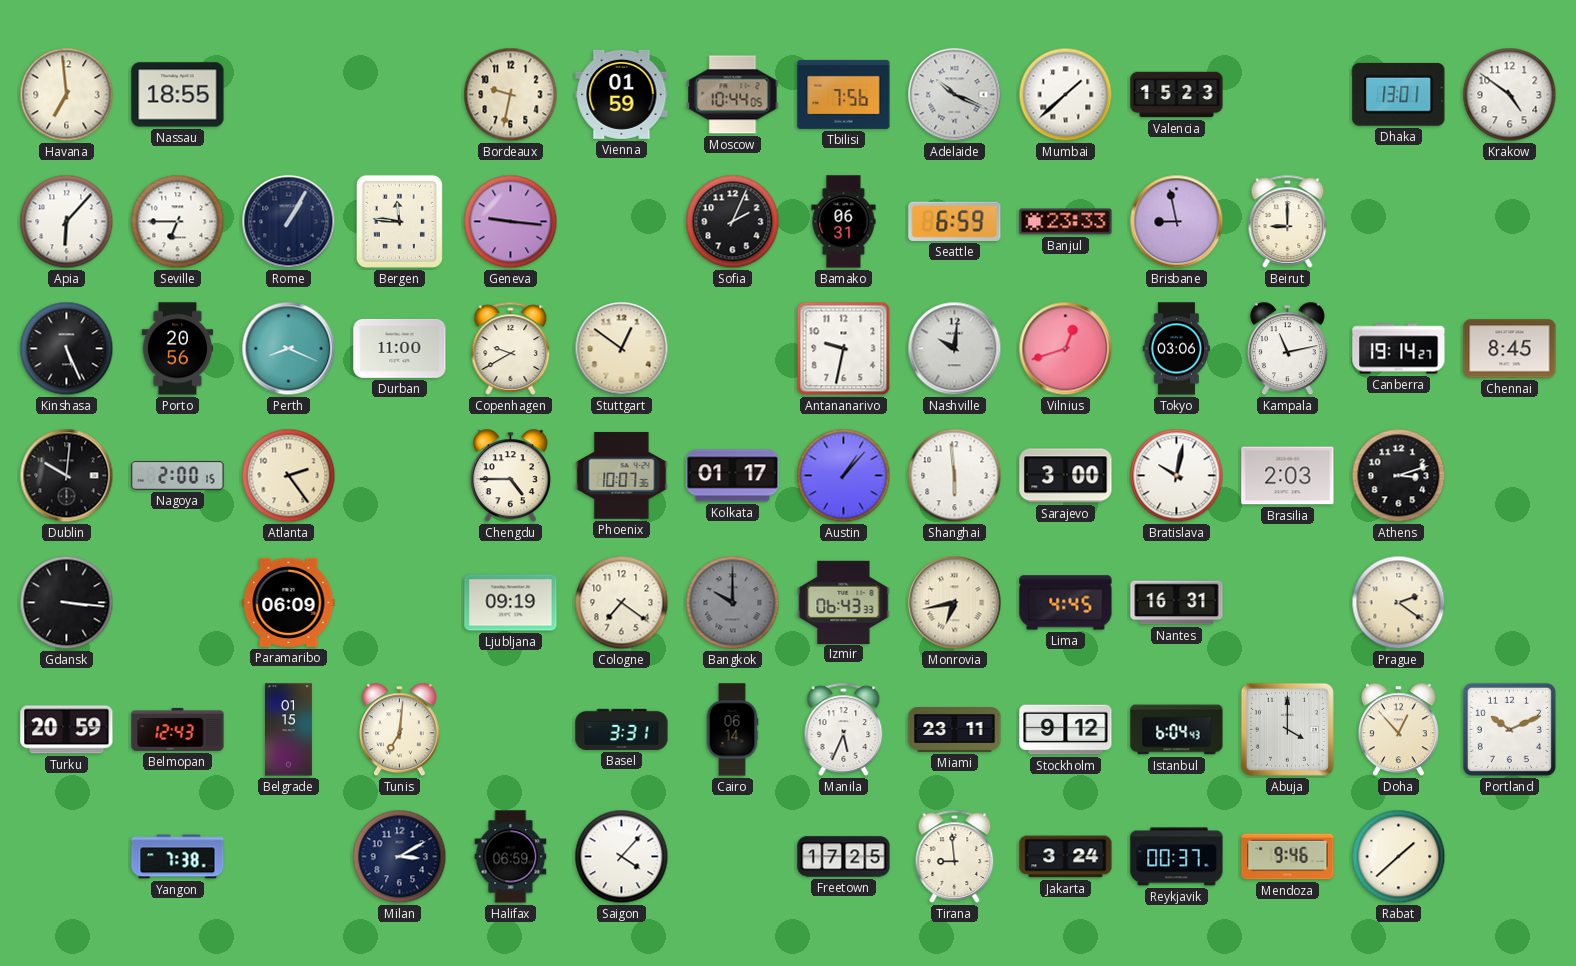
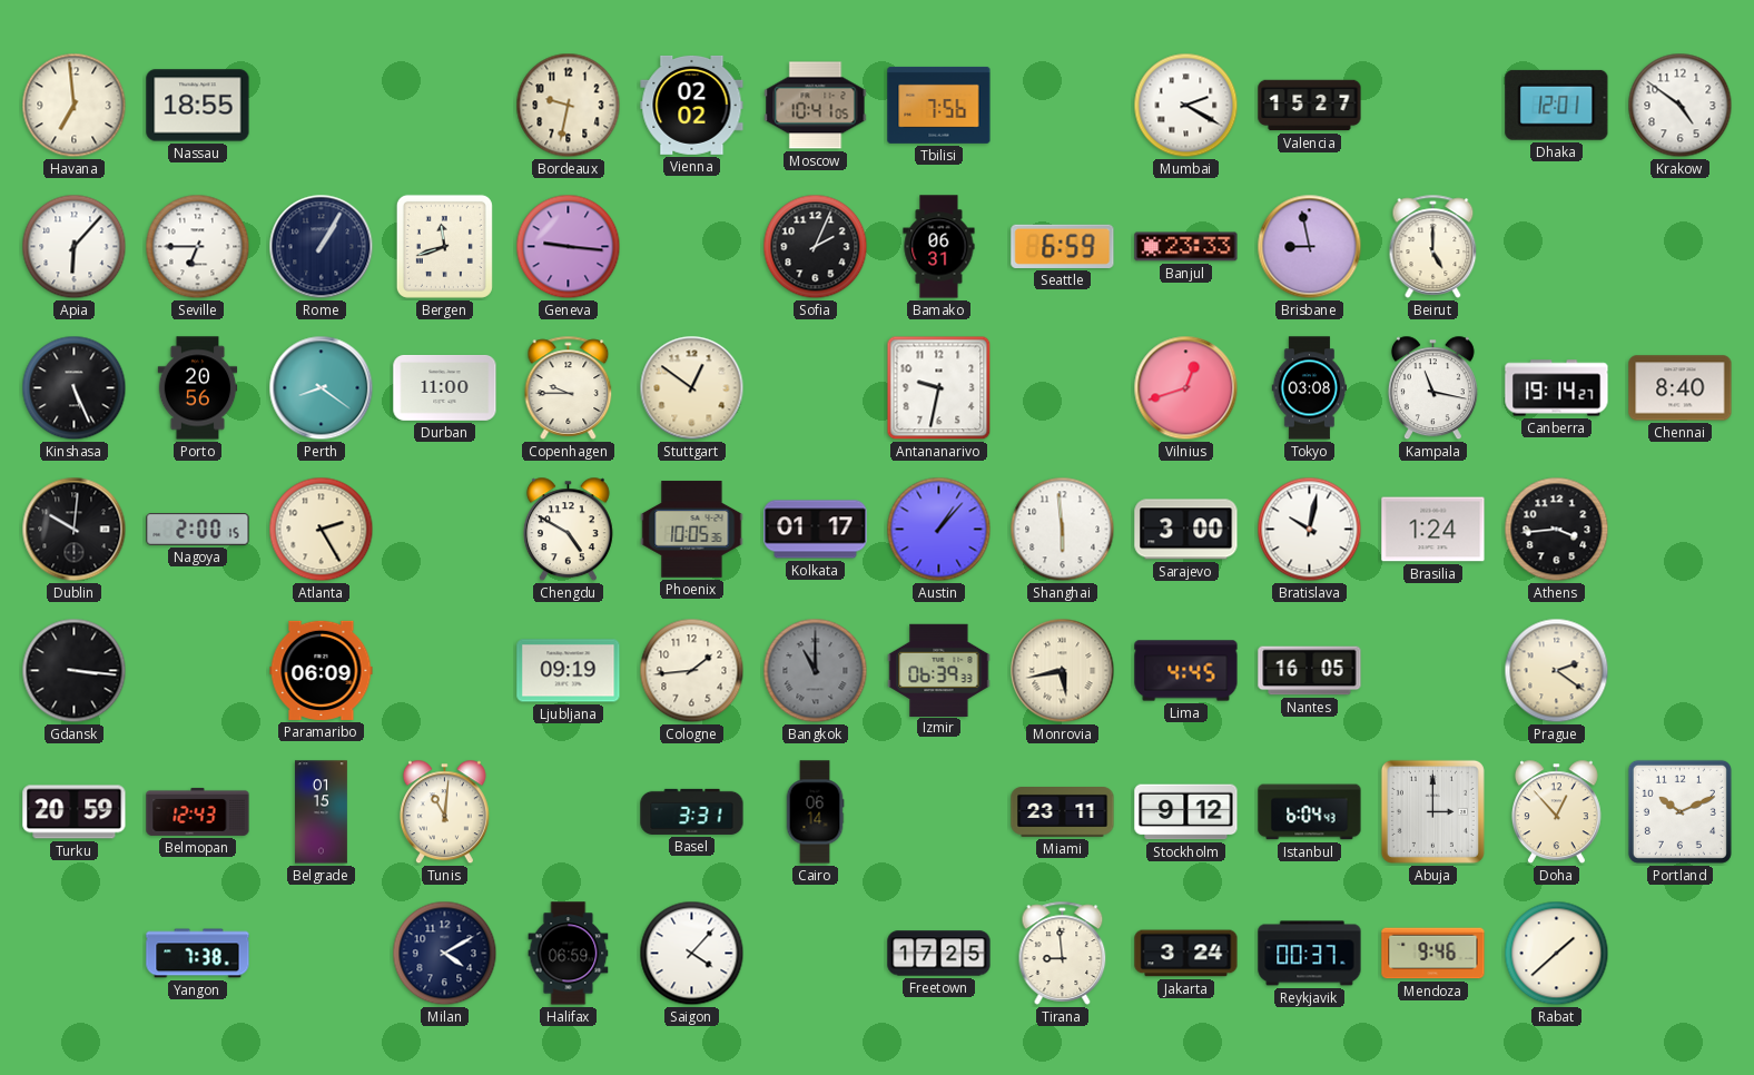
Vienna: 01:59 -> 02:02
Moscow: 10:44 -> 10:41
Adelaide: 10:19 -> none
Mumbai: 1:38 -> 2:20
Valencia: 15:23 -> 15:27
Dhaka: 13:01 -> 12:01
Bergen: 11:46 -> 11:42
Beirut: 9:00 -> 5:00
Perth: 8:19 -> 8:21
Copenhagen: 9:40 -> 9:45
Nashville: 10:01 -> none
Tokyo: 03:06 -> 03:08
Kampala: 11:13 -> 11:17
Chennai: 8:45 -> 8:40
Atlanta: 2:24 -> 2:25
Chengdu: 4:45 -> 4:50
Phoenix: 10:07 -> 10:05
Brasilia: 2:03 -> 1:24
Athens: 3:12 -> 3:44
Cologne: 7:21 -> 1:44
Bangkok: 10:00 -> 11:00
Izmir: 06:43 -> 06:39
Monrovia: 6:43 -> 5:43
Nantes: 16:31 -> 16:05
Tunis: 7:01 -> 11:01
Manila: 5:34 -> none
Abuja: 4:00 -> 3:00
Milan: 3:10 -> 4:10
